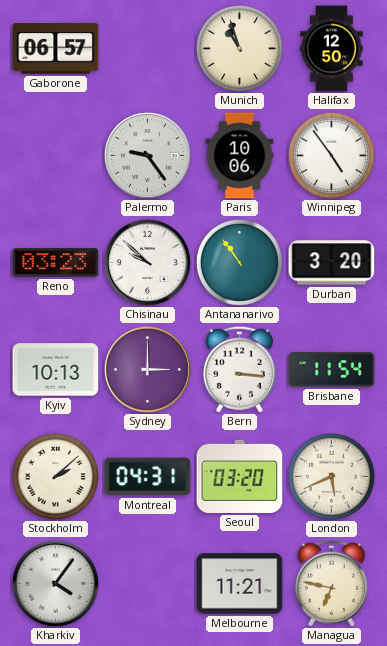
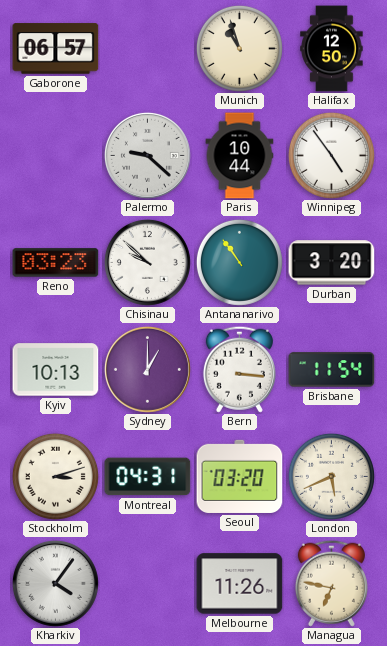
Palermo: 9:24 -> 9:22
Paris: 10:06 -> 10:44
Sydney: 3:00 -> 1:00
Stockholm: 2:08 -> 3:12
Melbourne: 11:21 -> 11:26
